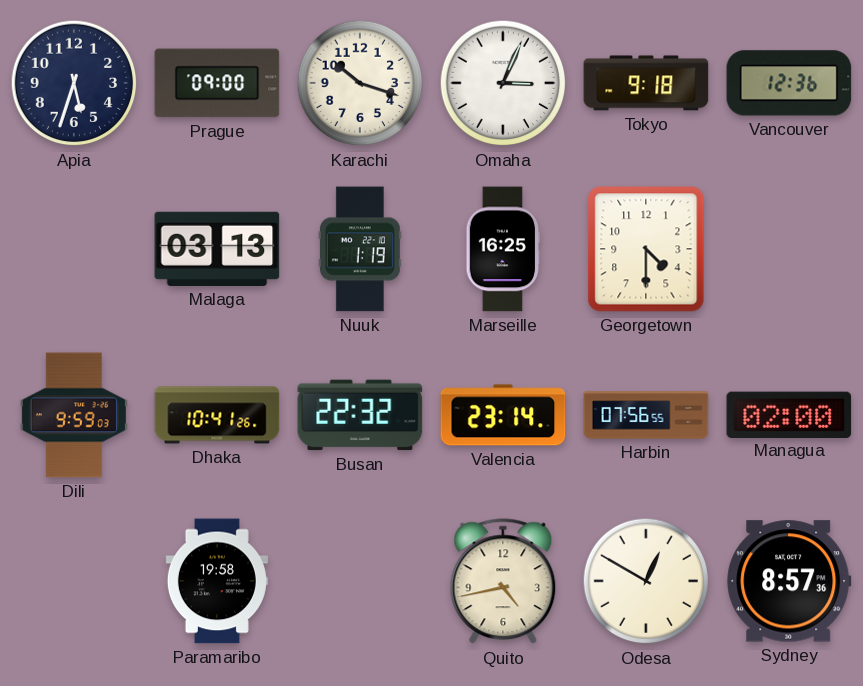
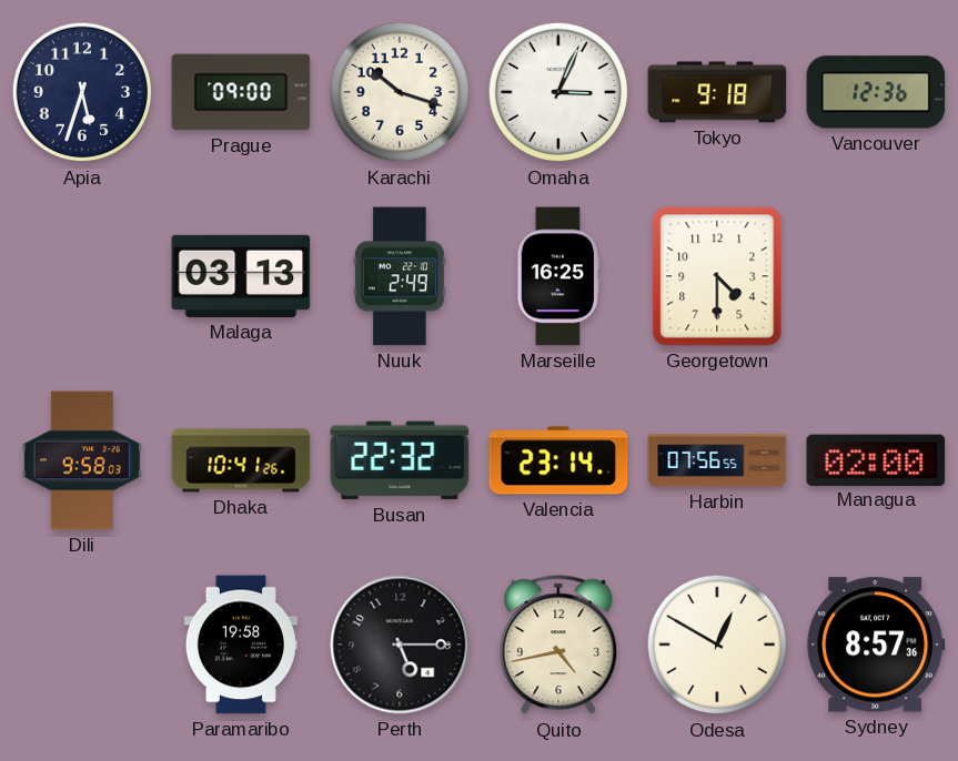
Nuuk: 1:19 -> 2:49
Dili: 9:59 -> 9:58
Perth: none -> 5:15
